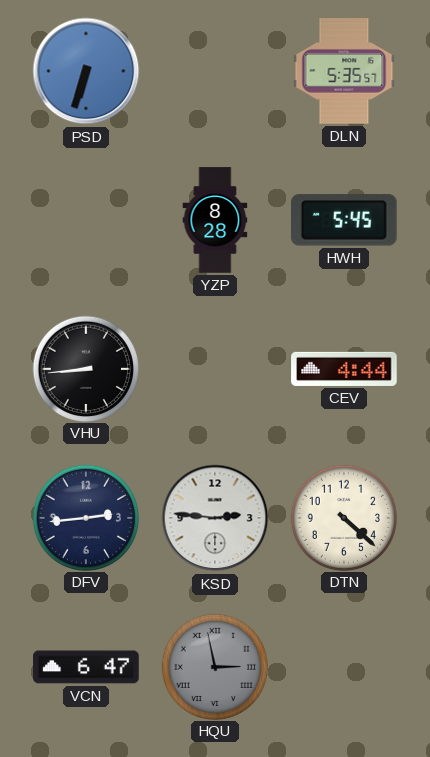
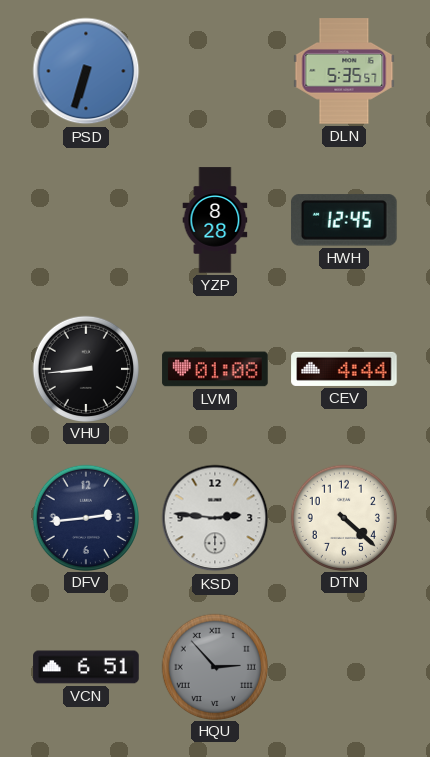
HWH: 5:45 -> 12:45
LVM: none -> 01:08
VCN: 6:47 -> 6:51
HQU: 2:58 -> 2:53
